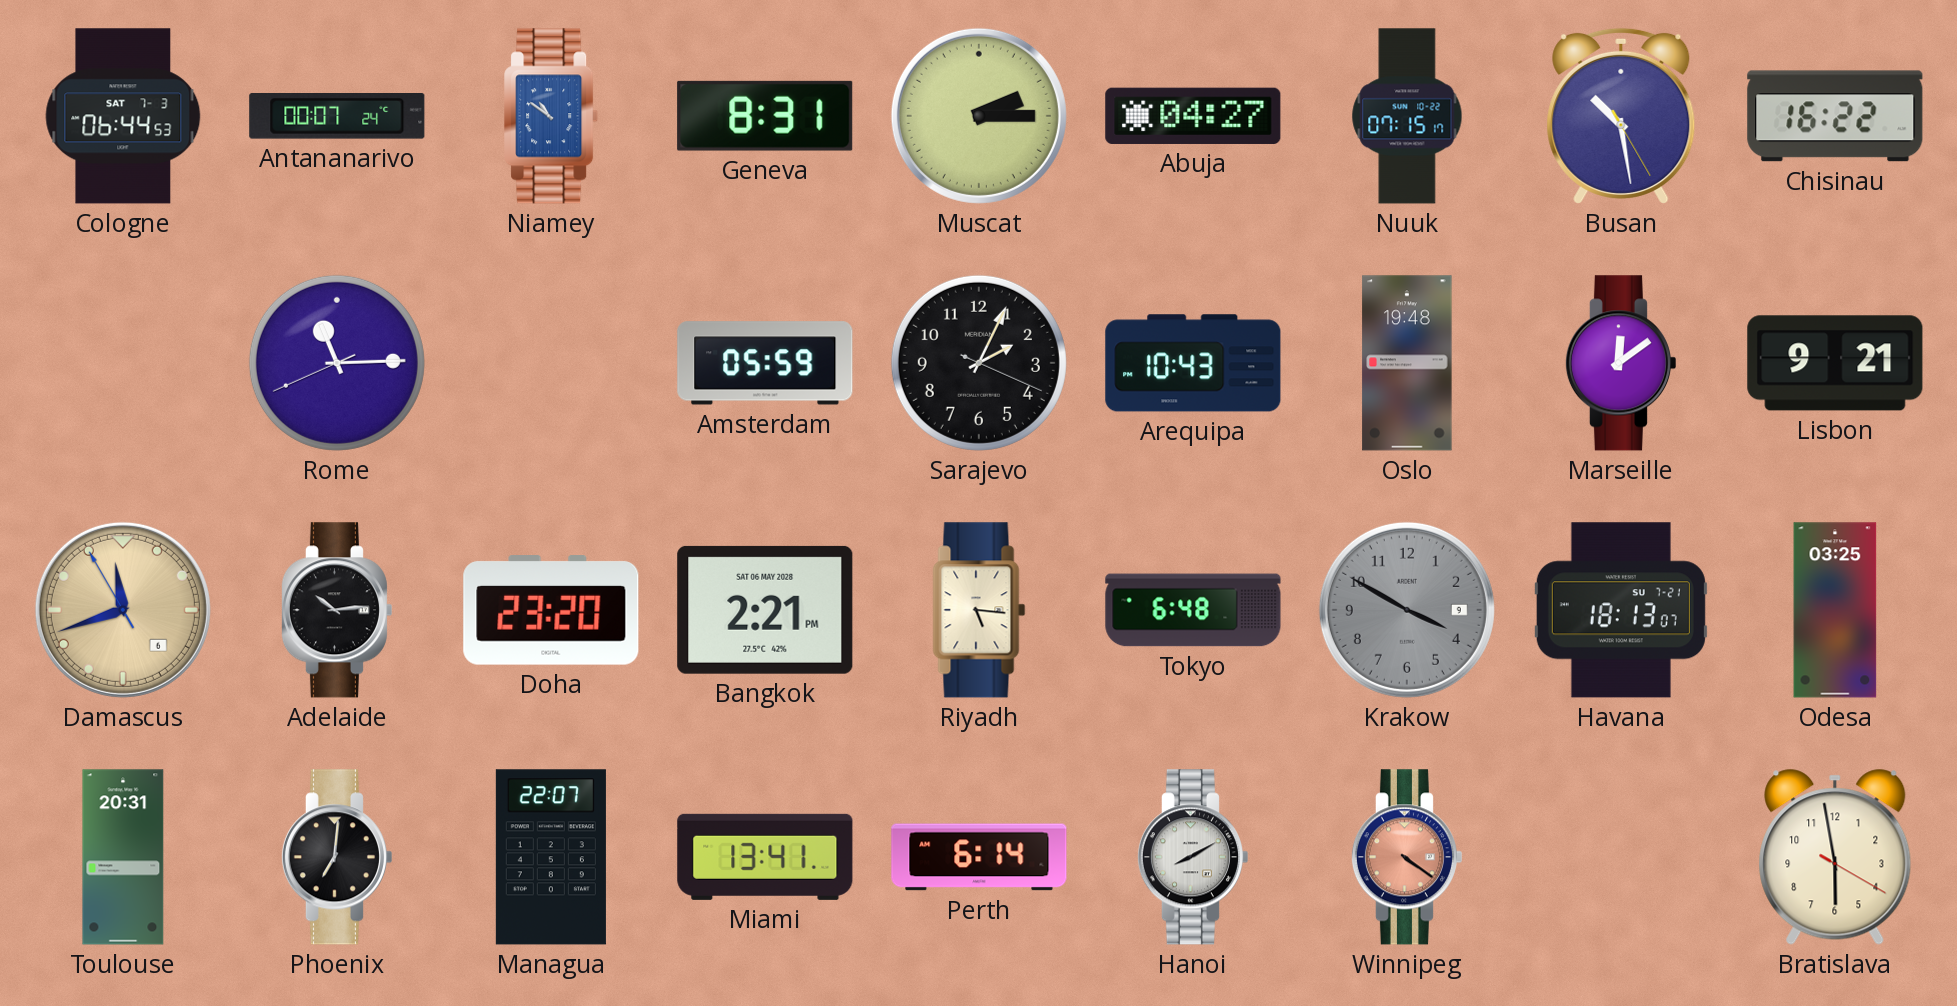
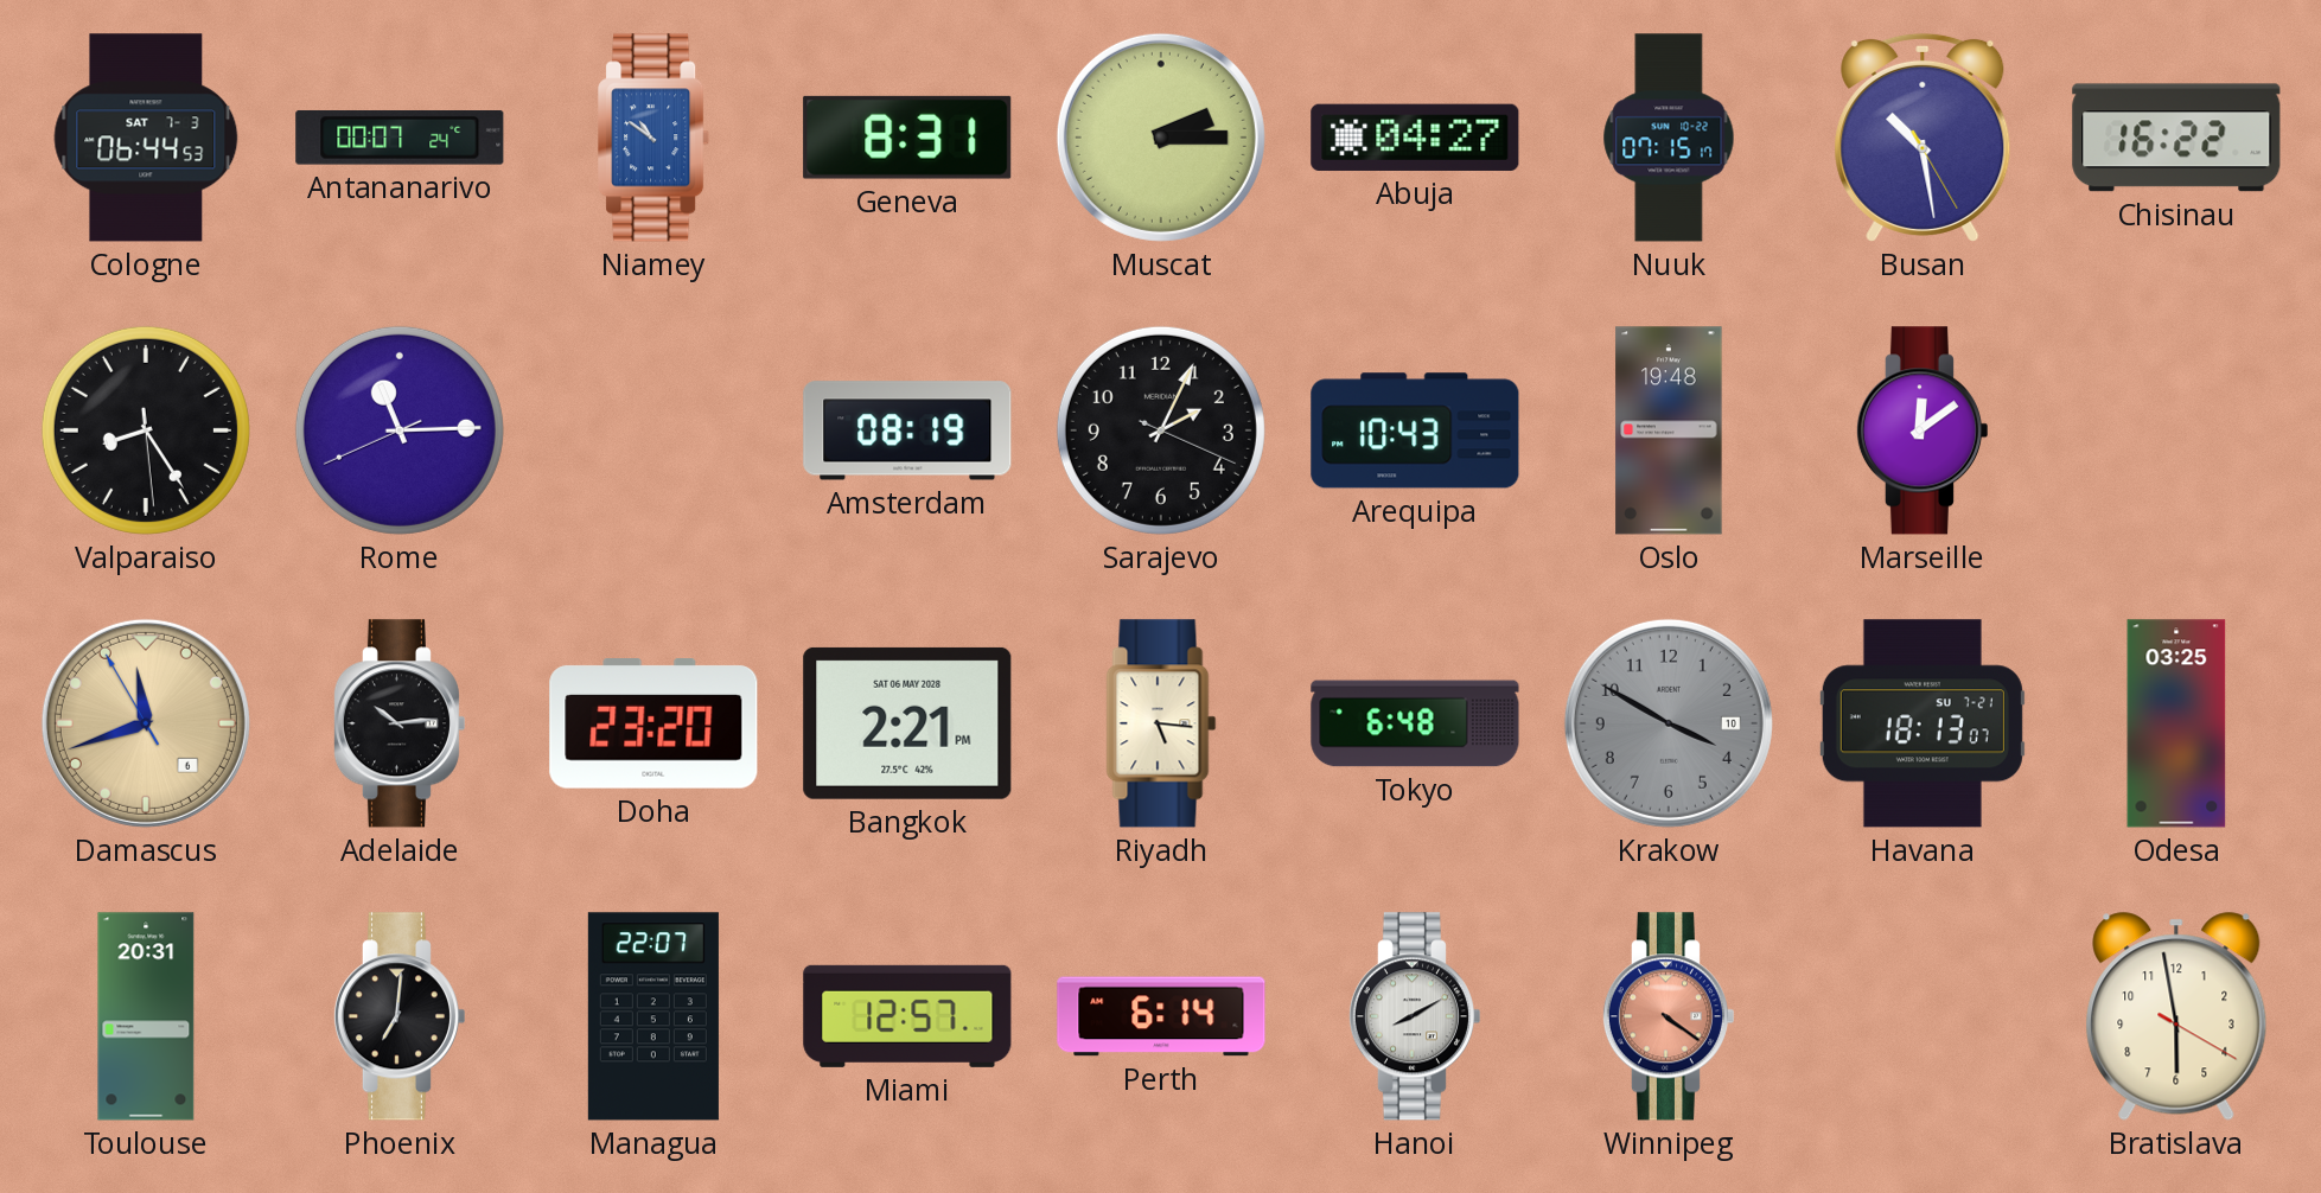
Valparaiso: none -> 8:24
Amsterdam: 05:59 -> 08:19
Lisbon: 9:21 -> none
Krakow date: 9 -> 10
Miami: 13:41 -> 12:57
